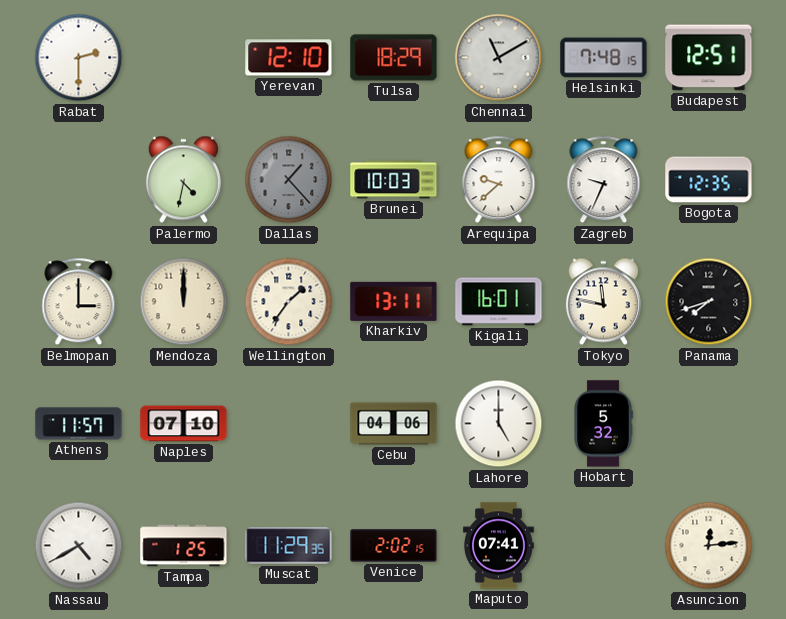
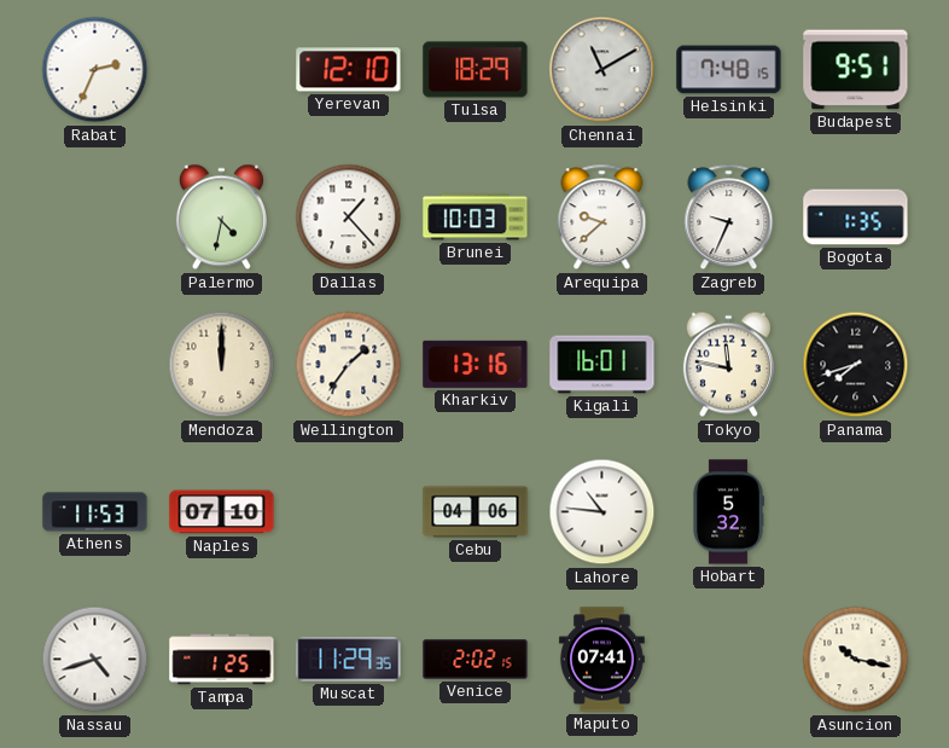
Rabat: 2:30 -> 2:34
Budapest: 12:51 -> 9:51
Dallas dial: grey -> white
Bogota: 12:35 -> 1:35
Belmopan: 3:00 -> none
Kharkiv: 13:11 -> 13:16
Athens: 11:57 -> 11:53
Lahore: 5:00 -> 10:46
Nassau: 4:40 -> 4:42
Asuncion: 12:14 -> 10:17
